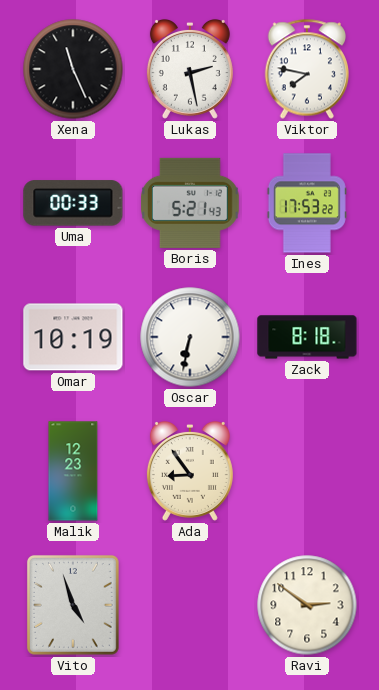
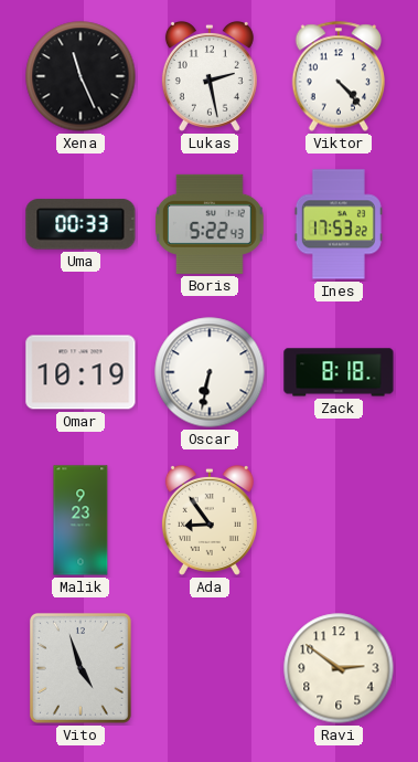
Viktor: 7:47 -> 4:23
Boris: 5:21 -> 5:22
Malik: 12:23 -> 9:23
